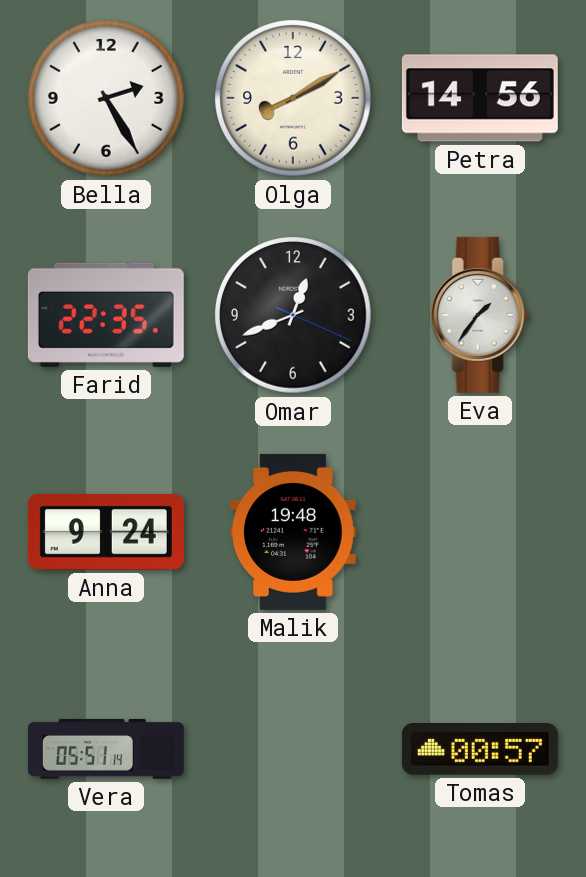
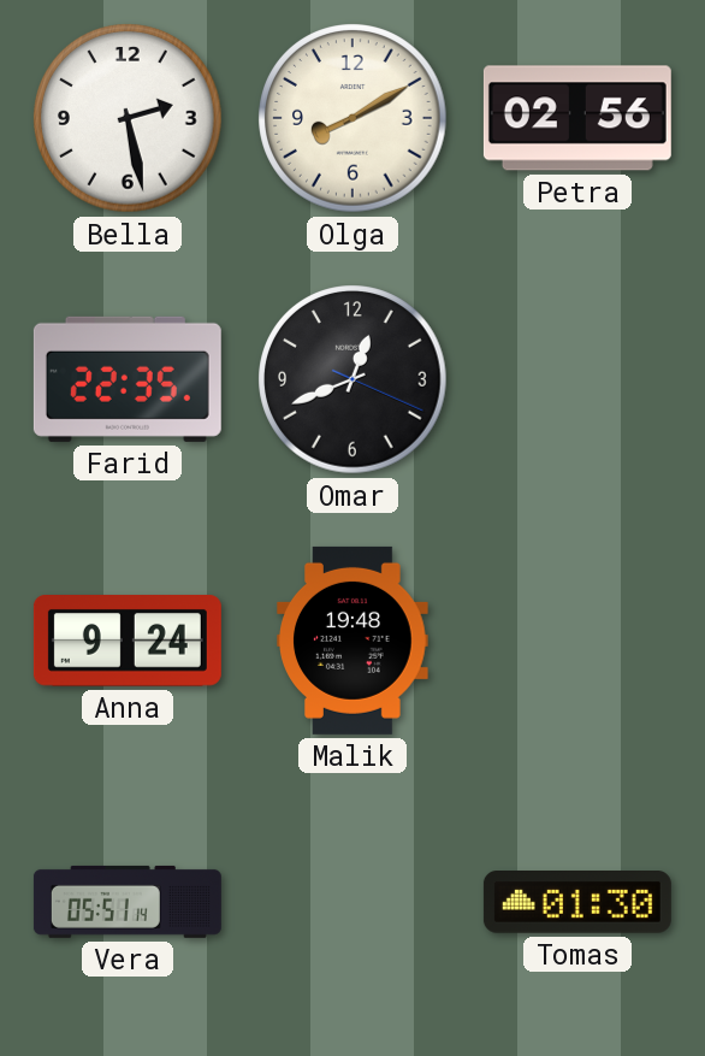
Bella: 2:25 -> 2:28
Petra: 14:56 -> 02:56
Eva: 1:36 -> none
Tomas: 00:57 -> 01:30
